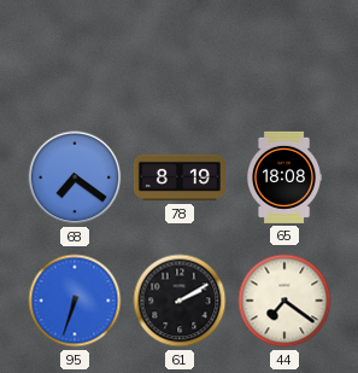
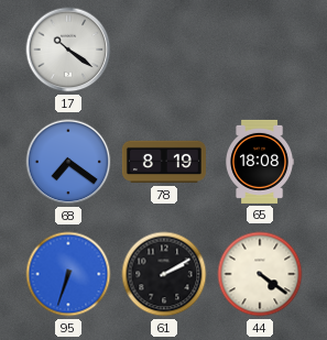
17: none -> 10:21
44: 7:21 -> 4:21
